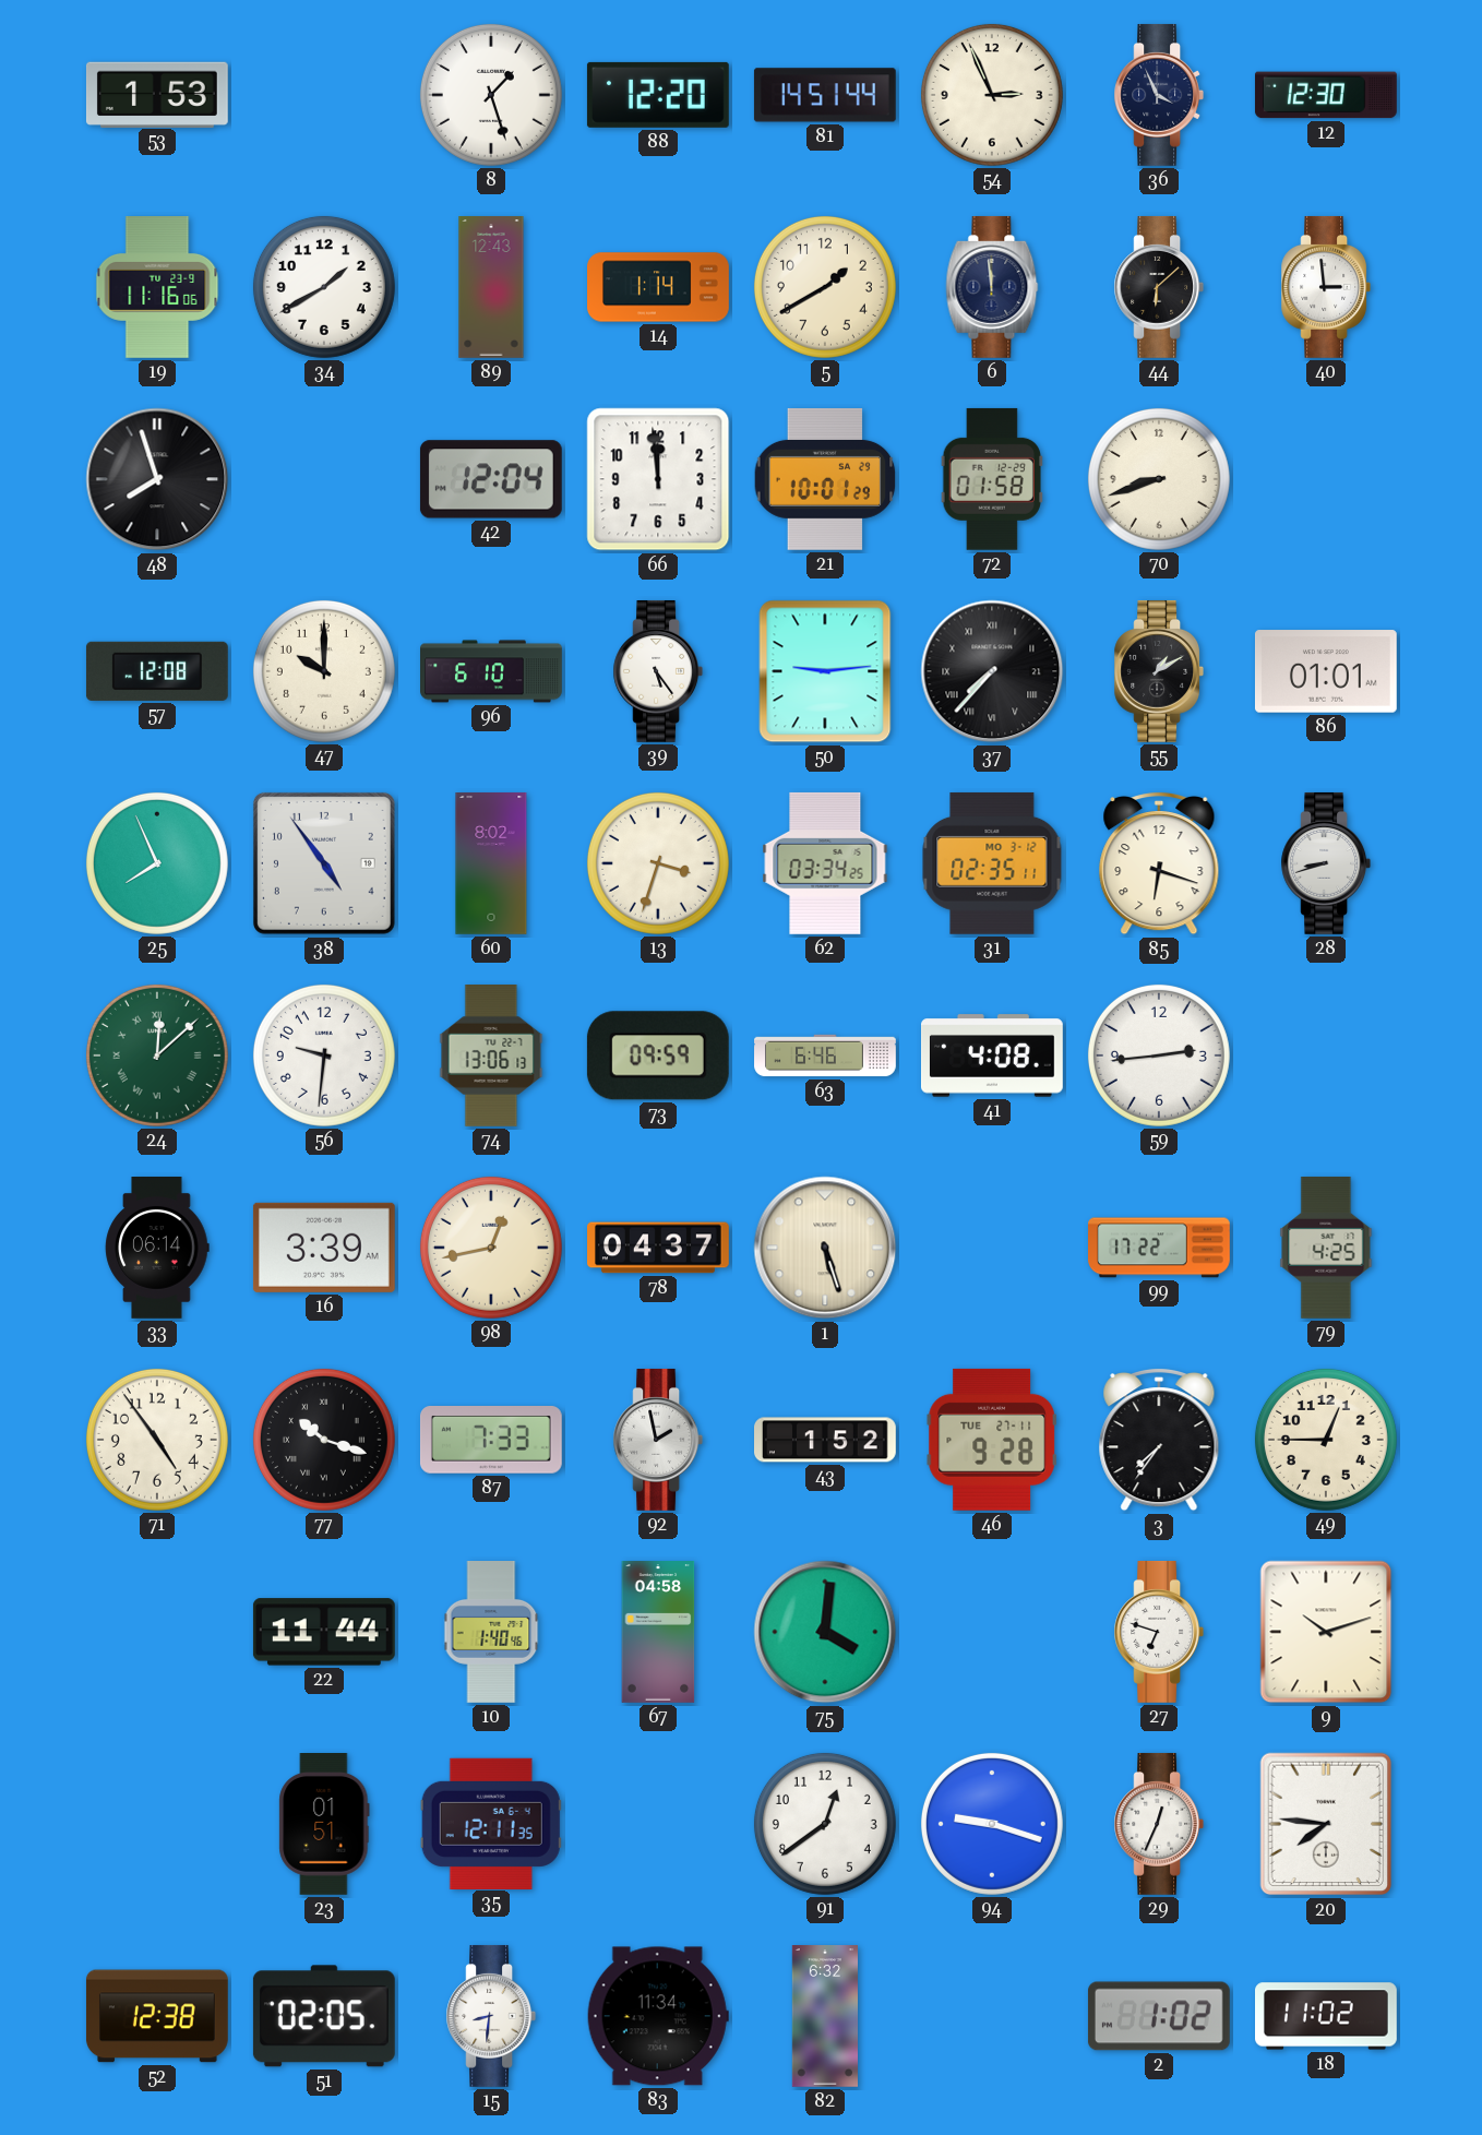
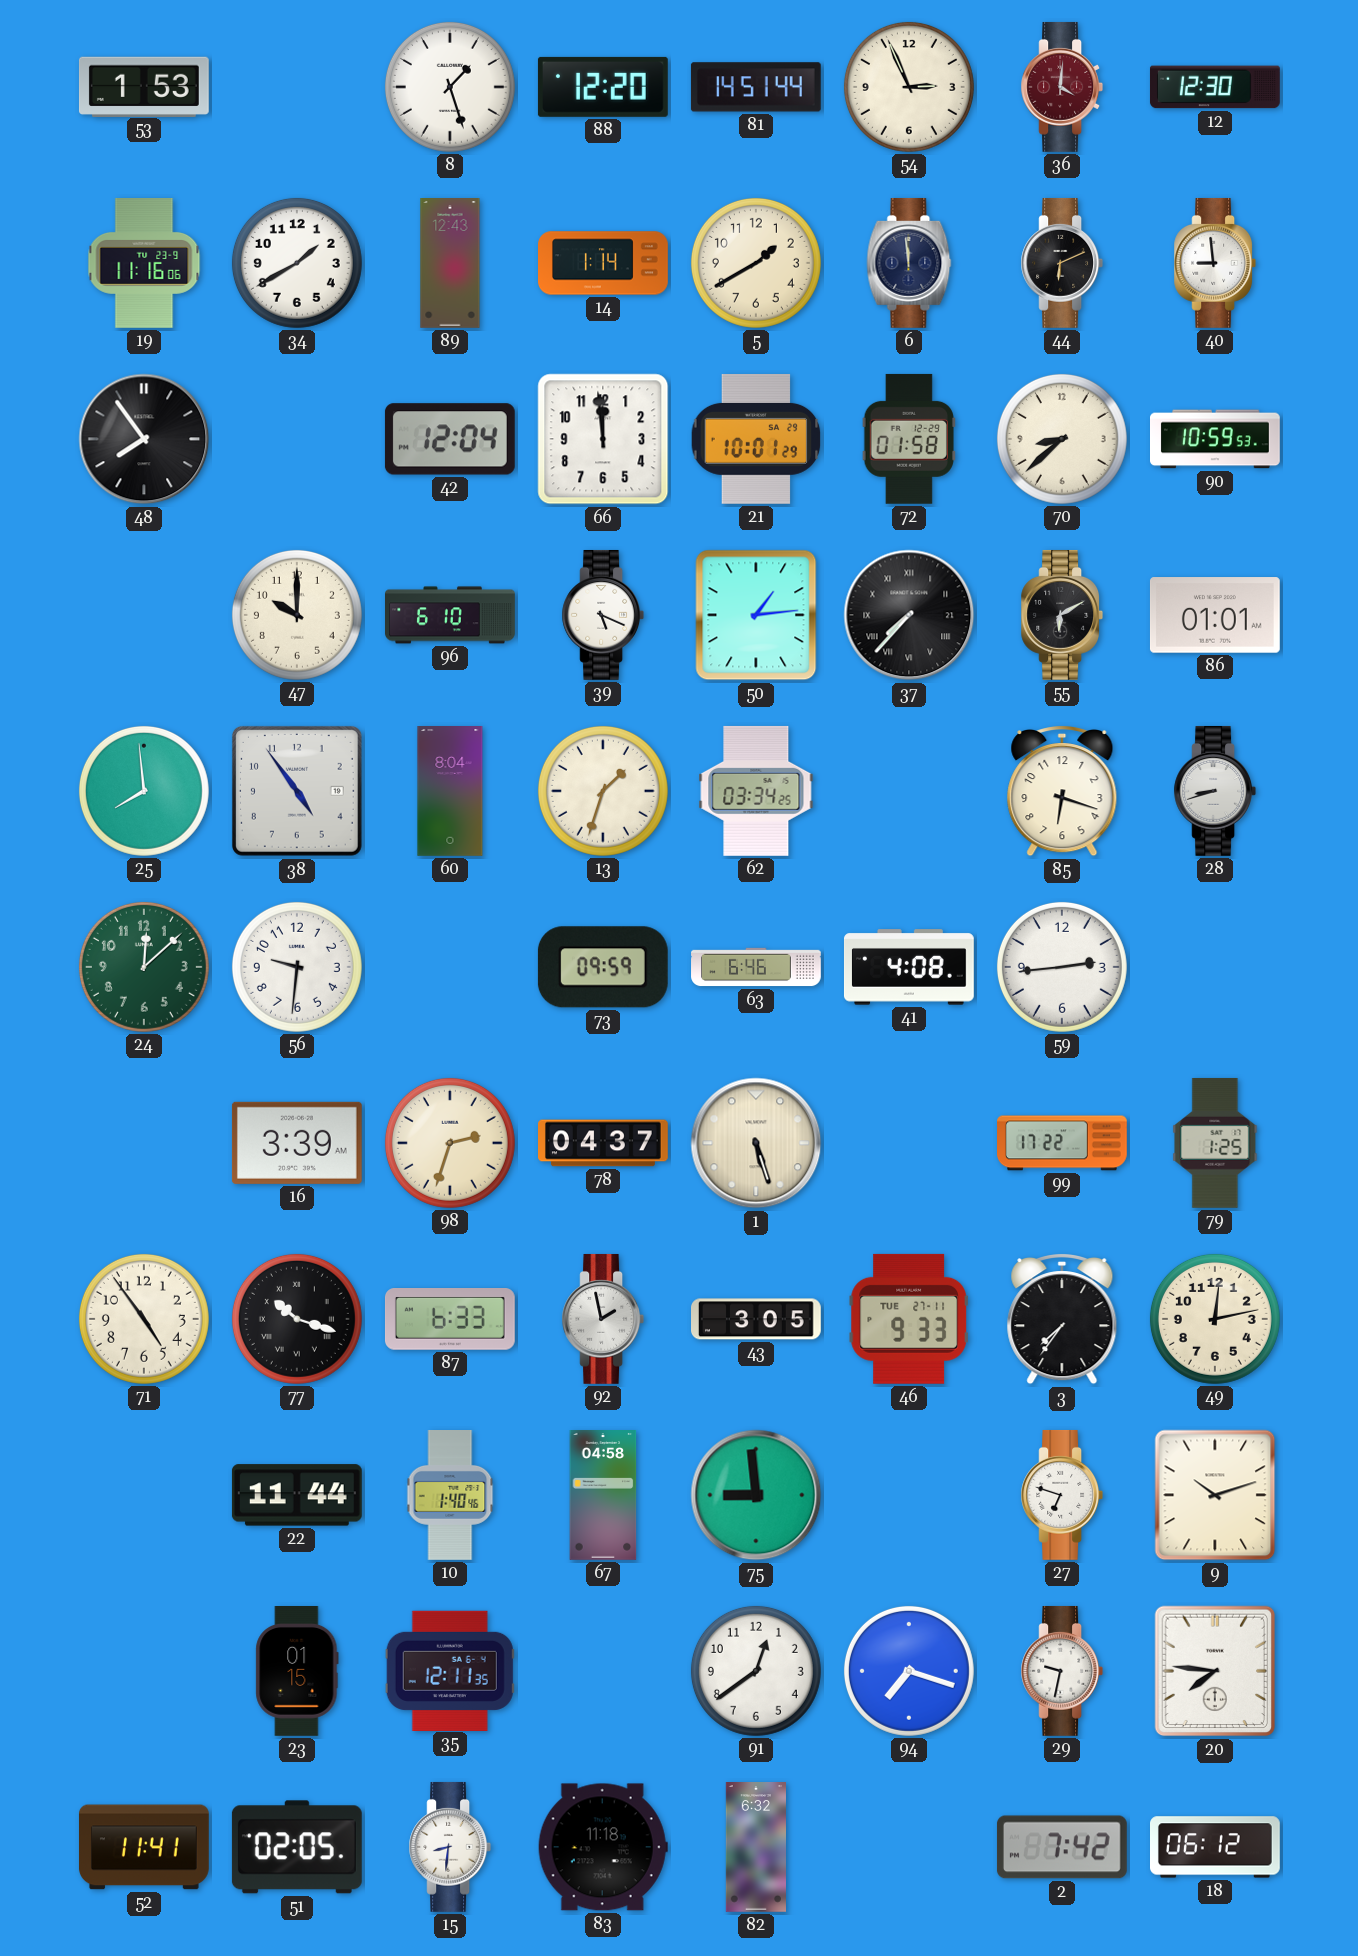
36: 3:56 -> 4:01
36 dial: navy -> burgundy
44: 6:08 -> 6:11
40: 2:59 -> 8:59
48: 7:57 -> 7:54
70: 8:42 -> 8:38
90: none -> 10:59
57: 12:08 -> none
39: 5:24 -> 5:19
50: 9:14 -> 1:14
55: 1:10 -> 6:10
25: 7:56 -> 7:59
60: 8:02 -> 8:04
13: 3:33 -> 1:33
31: 02:35 -> none
24 numerals: Roman -> Arabic
74: 13:06 -> none
33: 06:14 -> none
98: 12:43 -> 2:33
79: 4:25 -> 1:25
87: 7:33 -> 6:33
43: 1:52 -> 3:05
46: 9:28 -> 9:33
49: 12:45 -> 12:13
75: 4:01 -> 8:59
23: 01:51 -> 01:15
94: 9:18 -> 7:18
29: 12:34 -> 9:32
52: 12:38 -> 11:41
83: 11:34 -> 11:18
2: 1:02 -> 7:42
18: 11:02 -> 06:12
